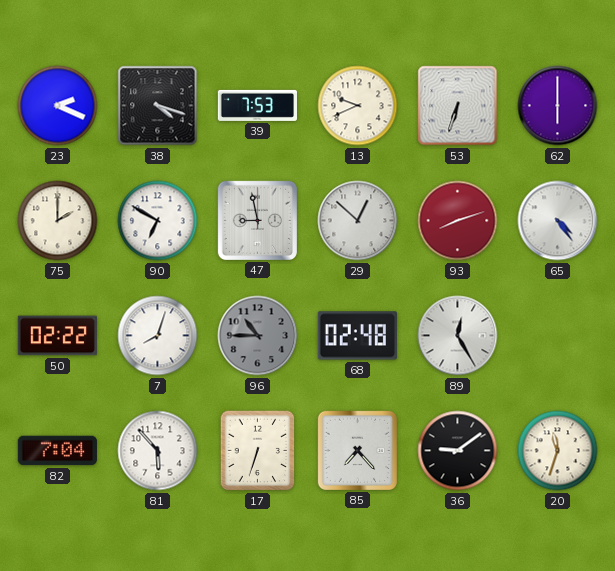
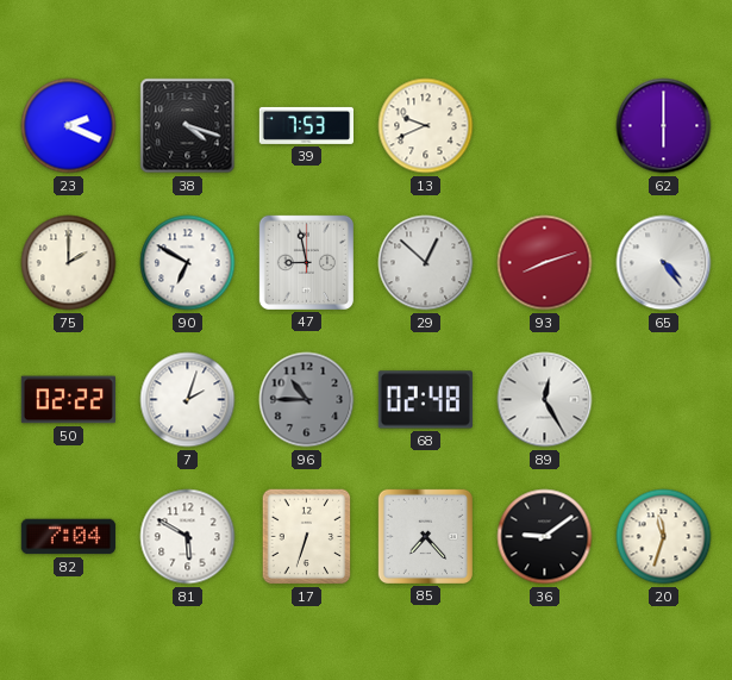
53: 6:33 -> none
7: 8:03 -> 2:03
81: 5:53 -> 5:50
